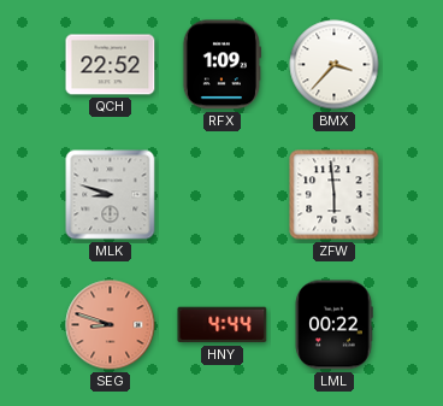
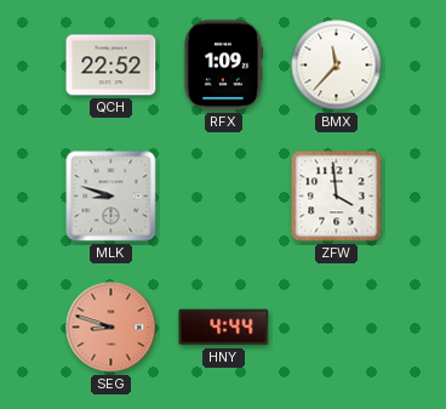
BMX: 3:37 -> 11:37
ZFW: 5:59 -> 3:59
LML: 00:22 -> none
